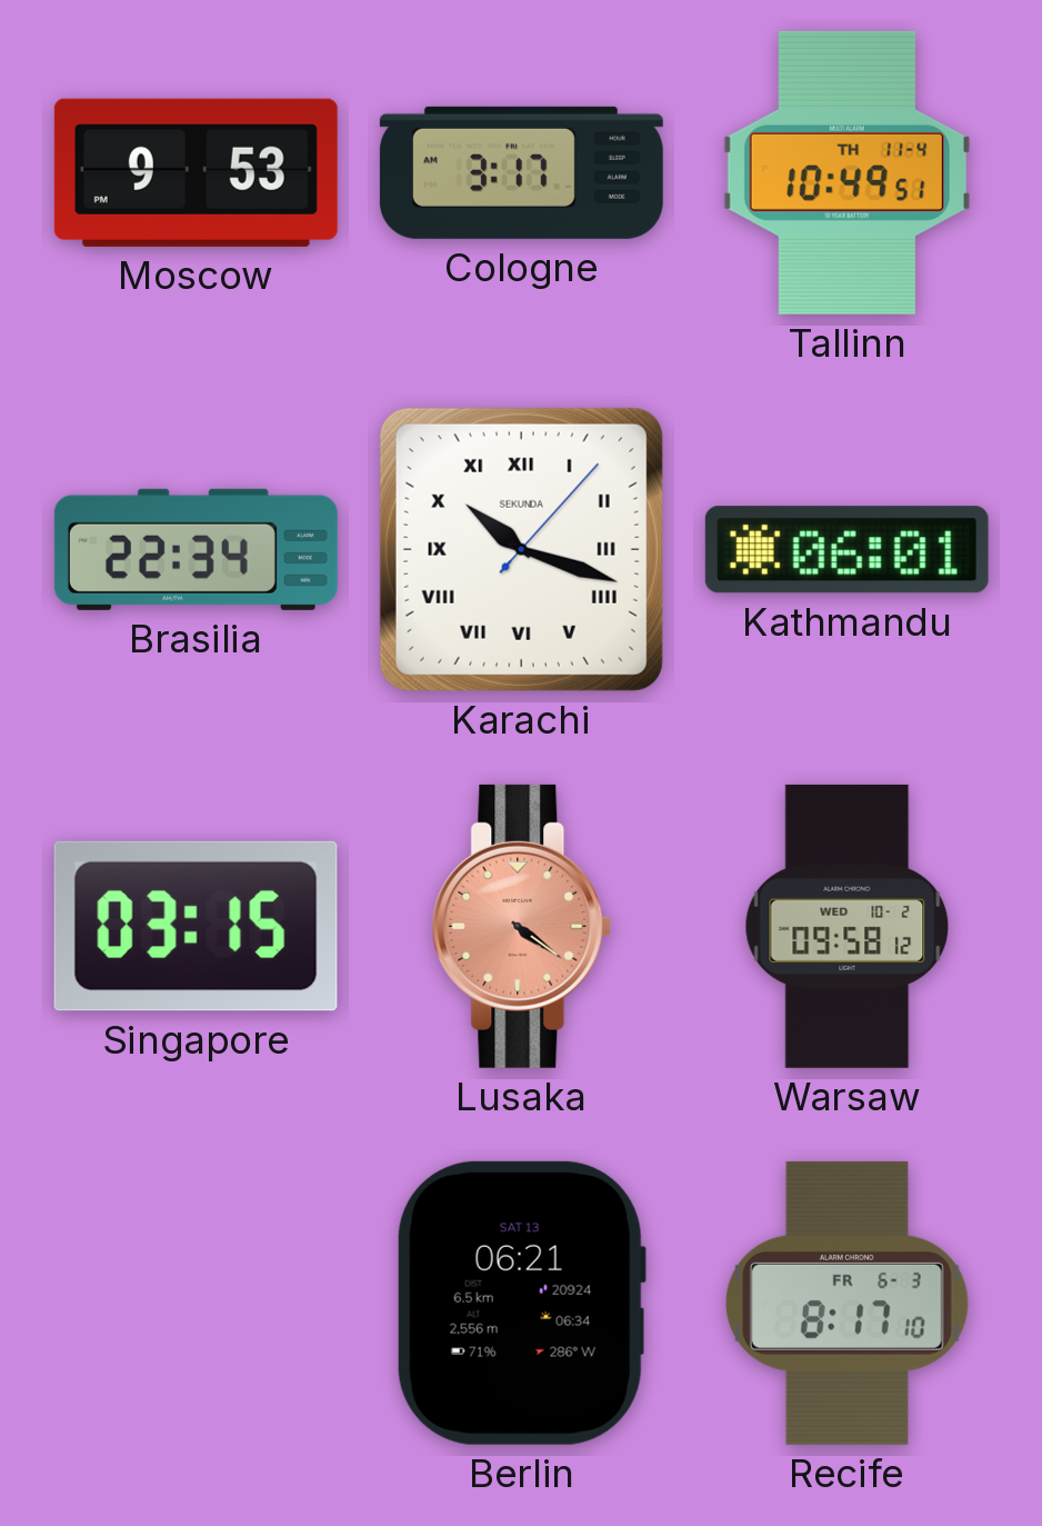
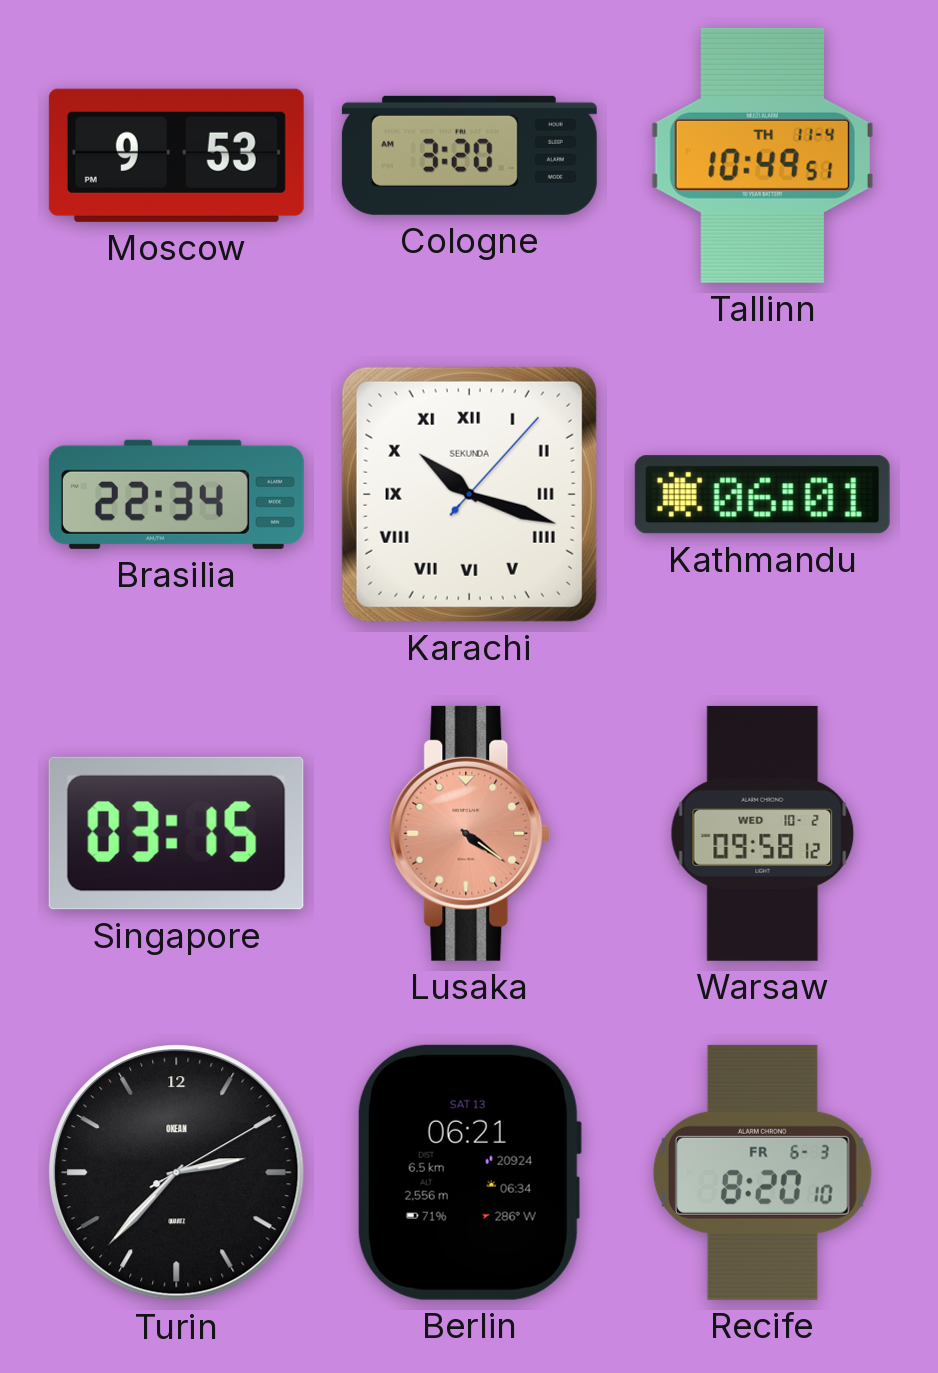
Cologne: 3:17 -> 3:20
Turin: none -> 2:37
Recife: 8:17 -> 8:20
